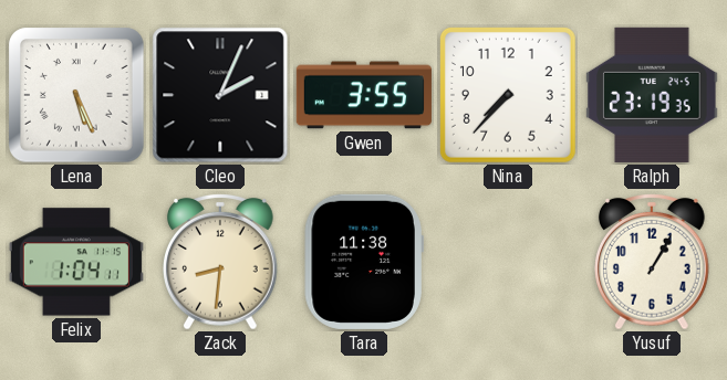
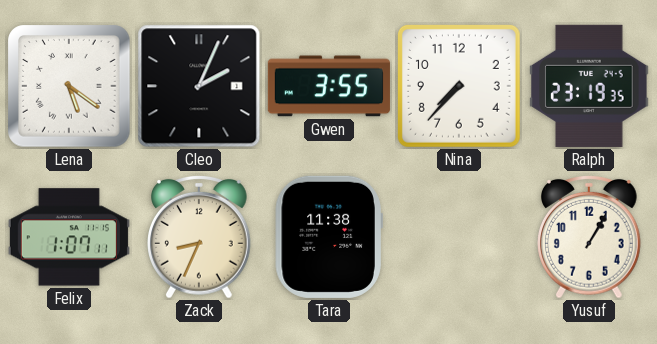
Lena: 5:26 -> 5:21
Felix: 1:04 -> 1:07
Zack: 8:31 -> 8:34
